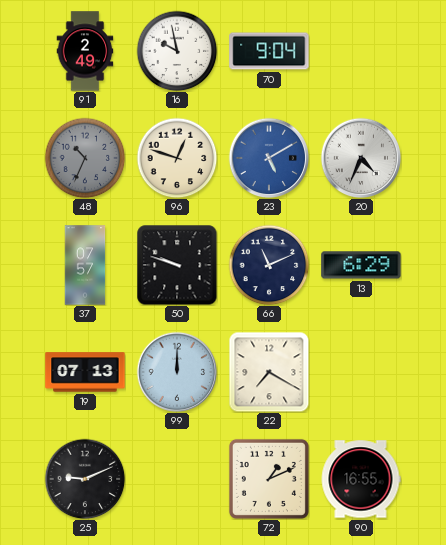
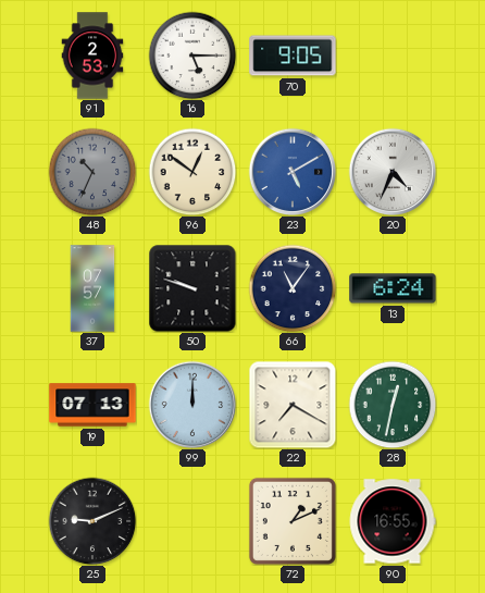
91: 2:49 -> 2:53
16: 9:58 -> 5:15
70: 9:04 -> 9:05
96: 12:48 -> 12:51
66: 11:11 -> 11:06
13: 6:29 -> 6:24
28: none -> 12:32
